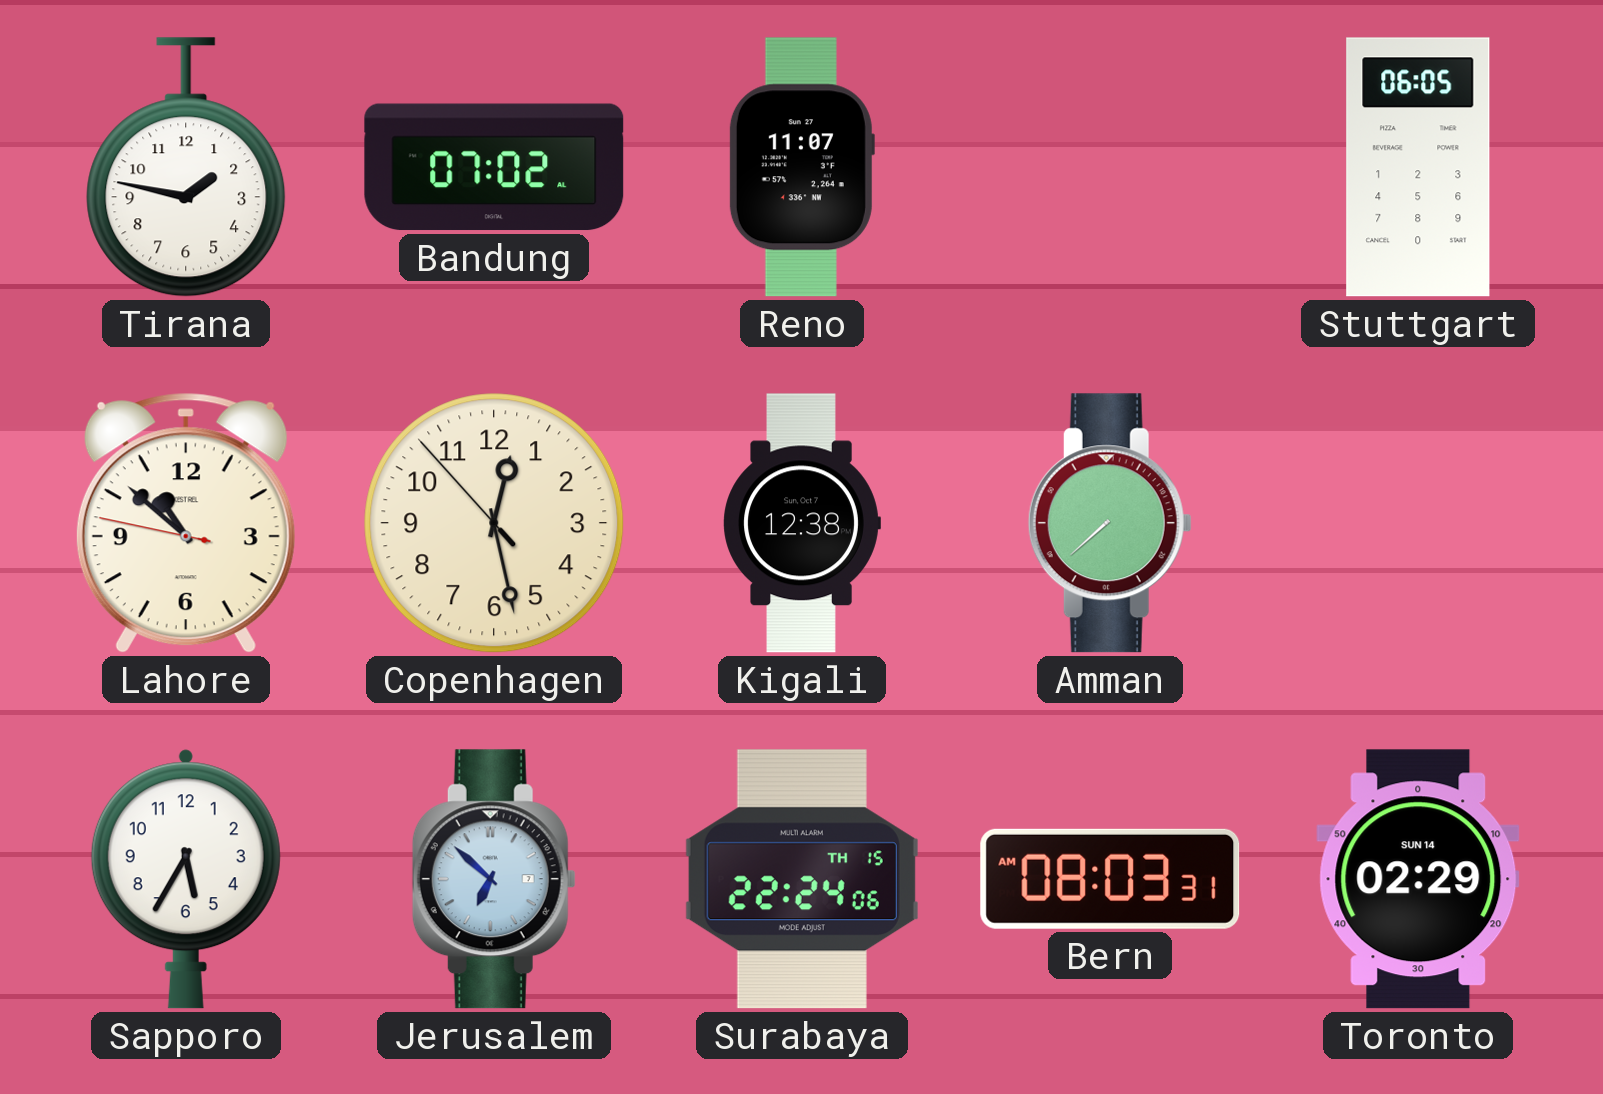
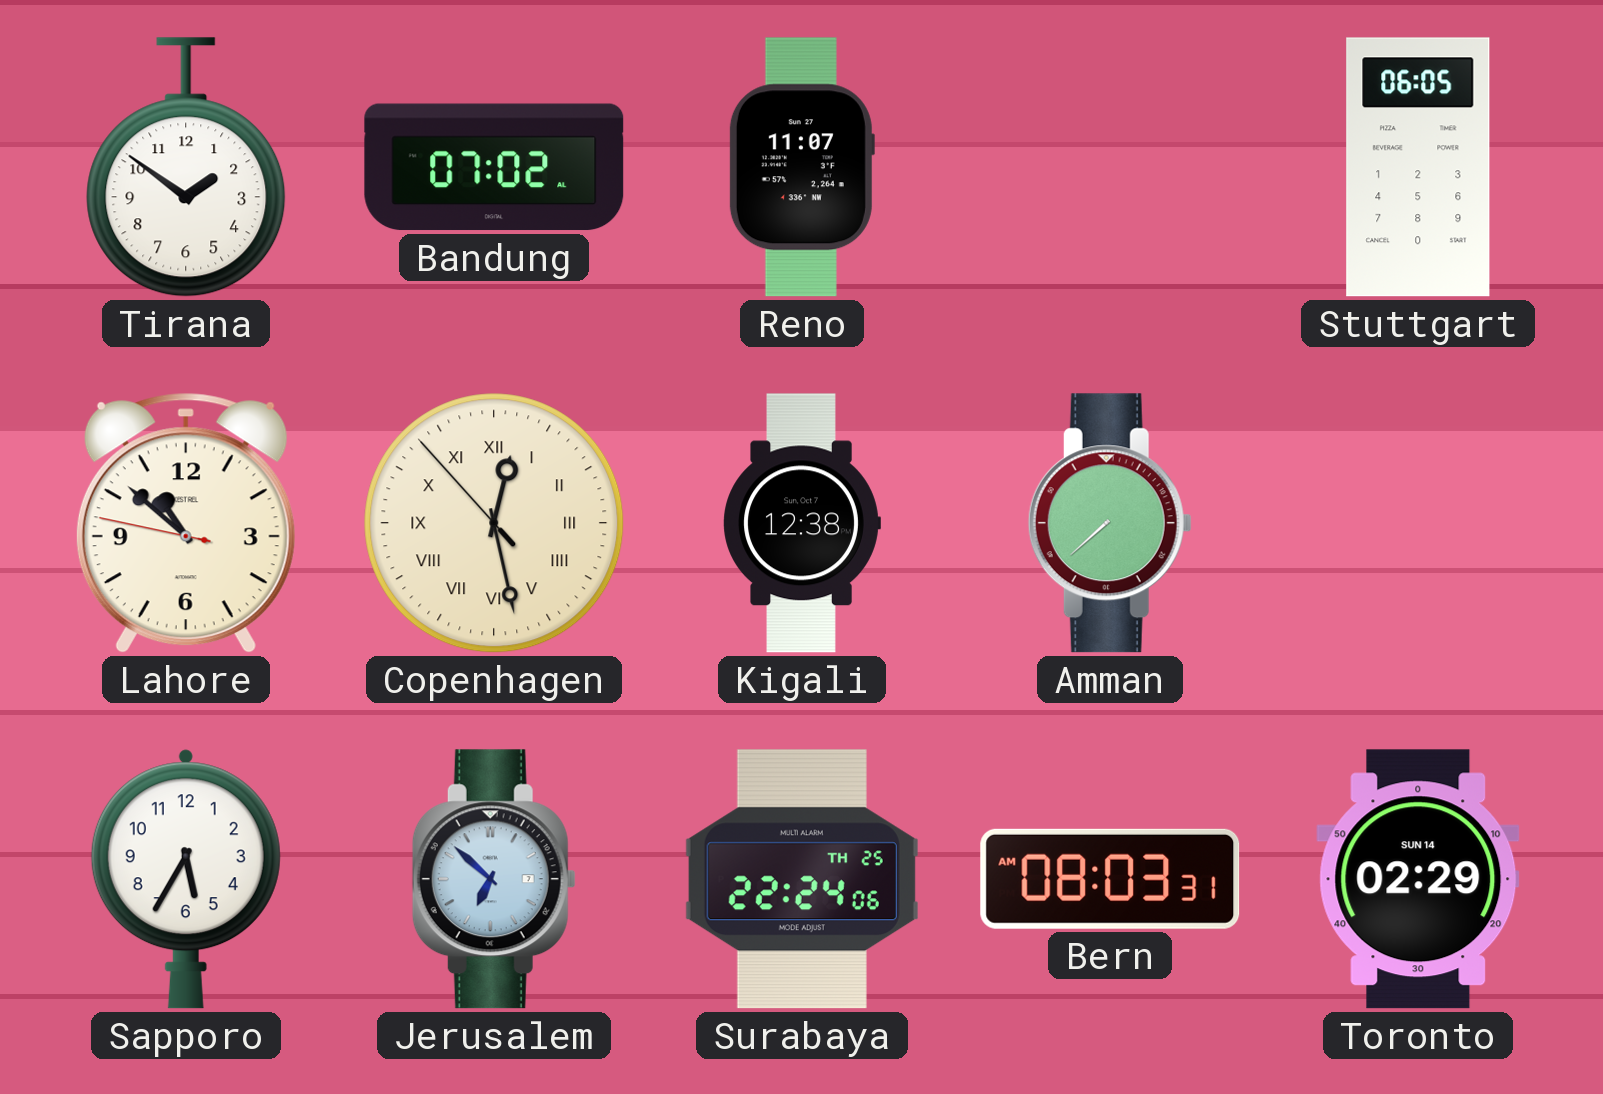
Tirana: 1:47 -> 1:51
Copenhagen numerals: Arabic -> Roman
Surabaya date: TH 15 -> TH 25
